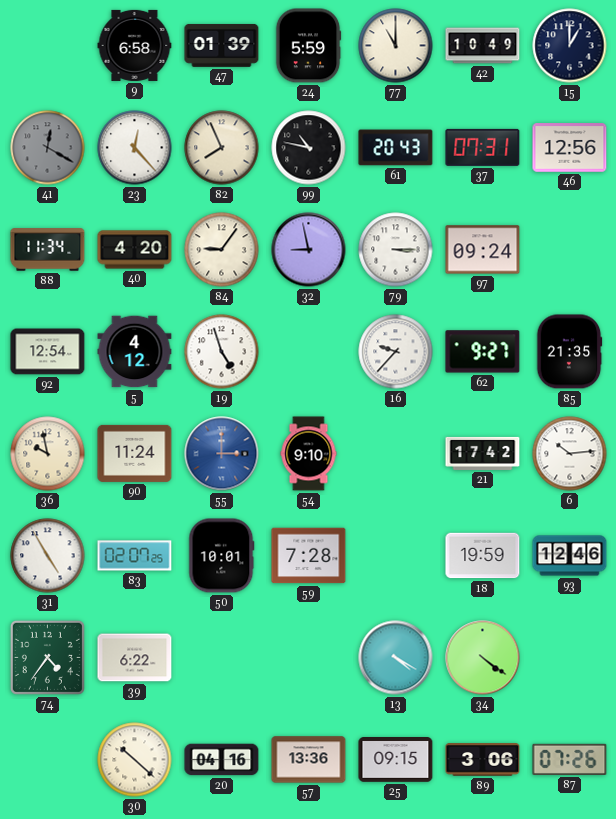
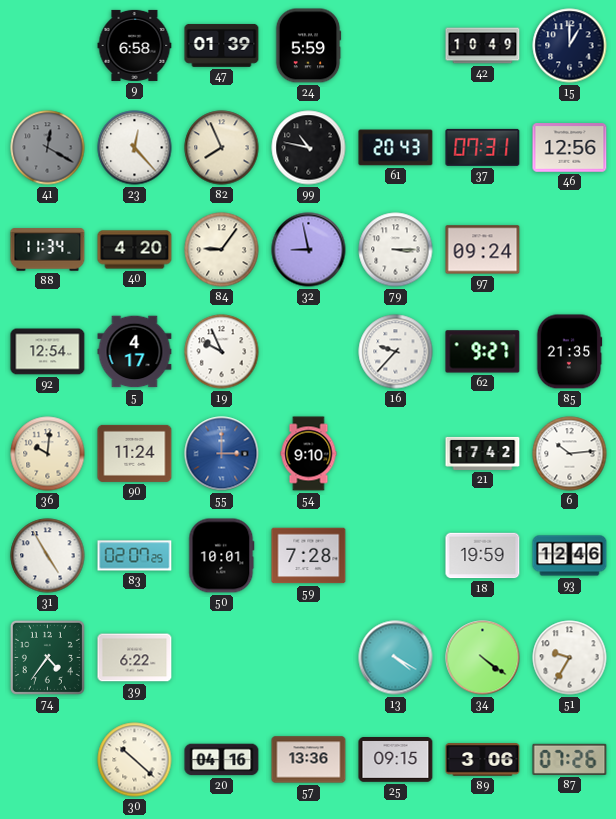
77: 11:00 -> none
5: 4:12 -> 4:17
19: 4:57 -> 9:56
36: 9:58 -> 10:01
51: none -> 9:35
